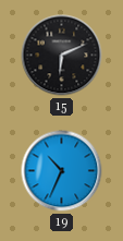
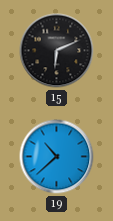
19: 10:34 -> 10:38
